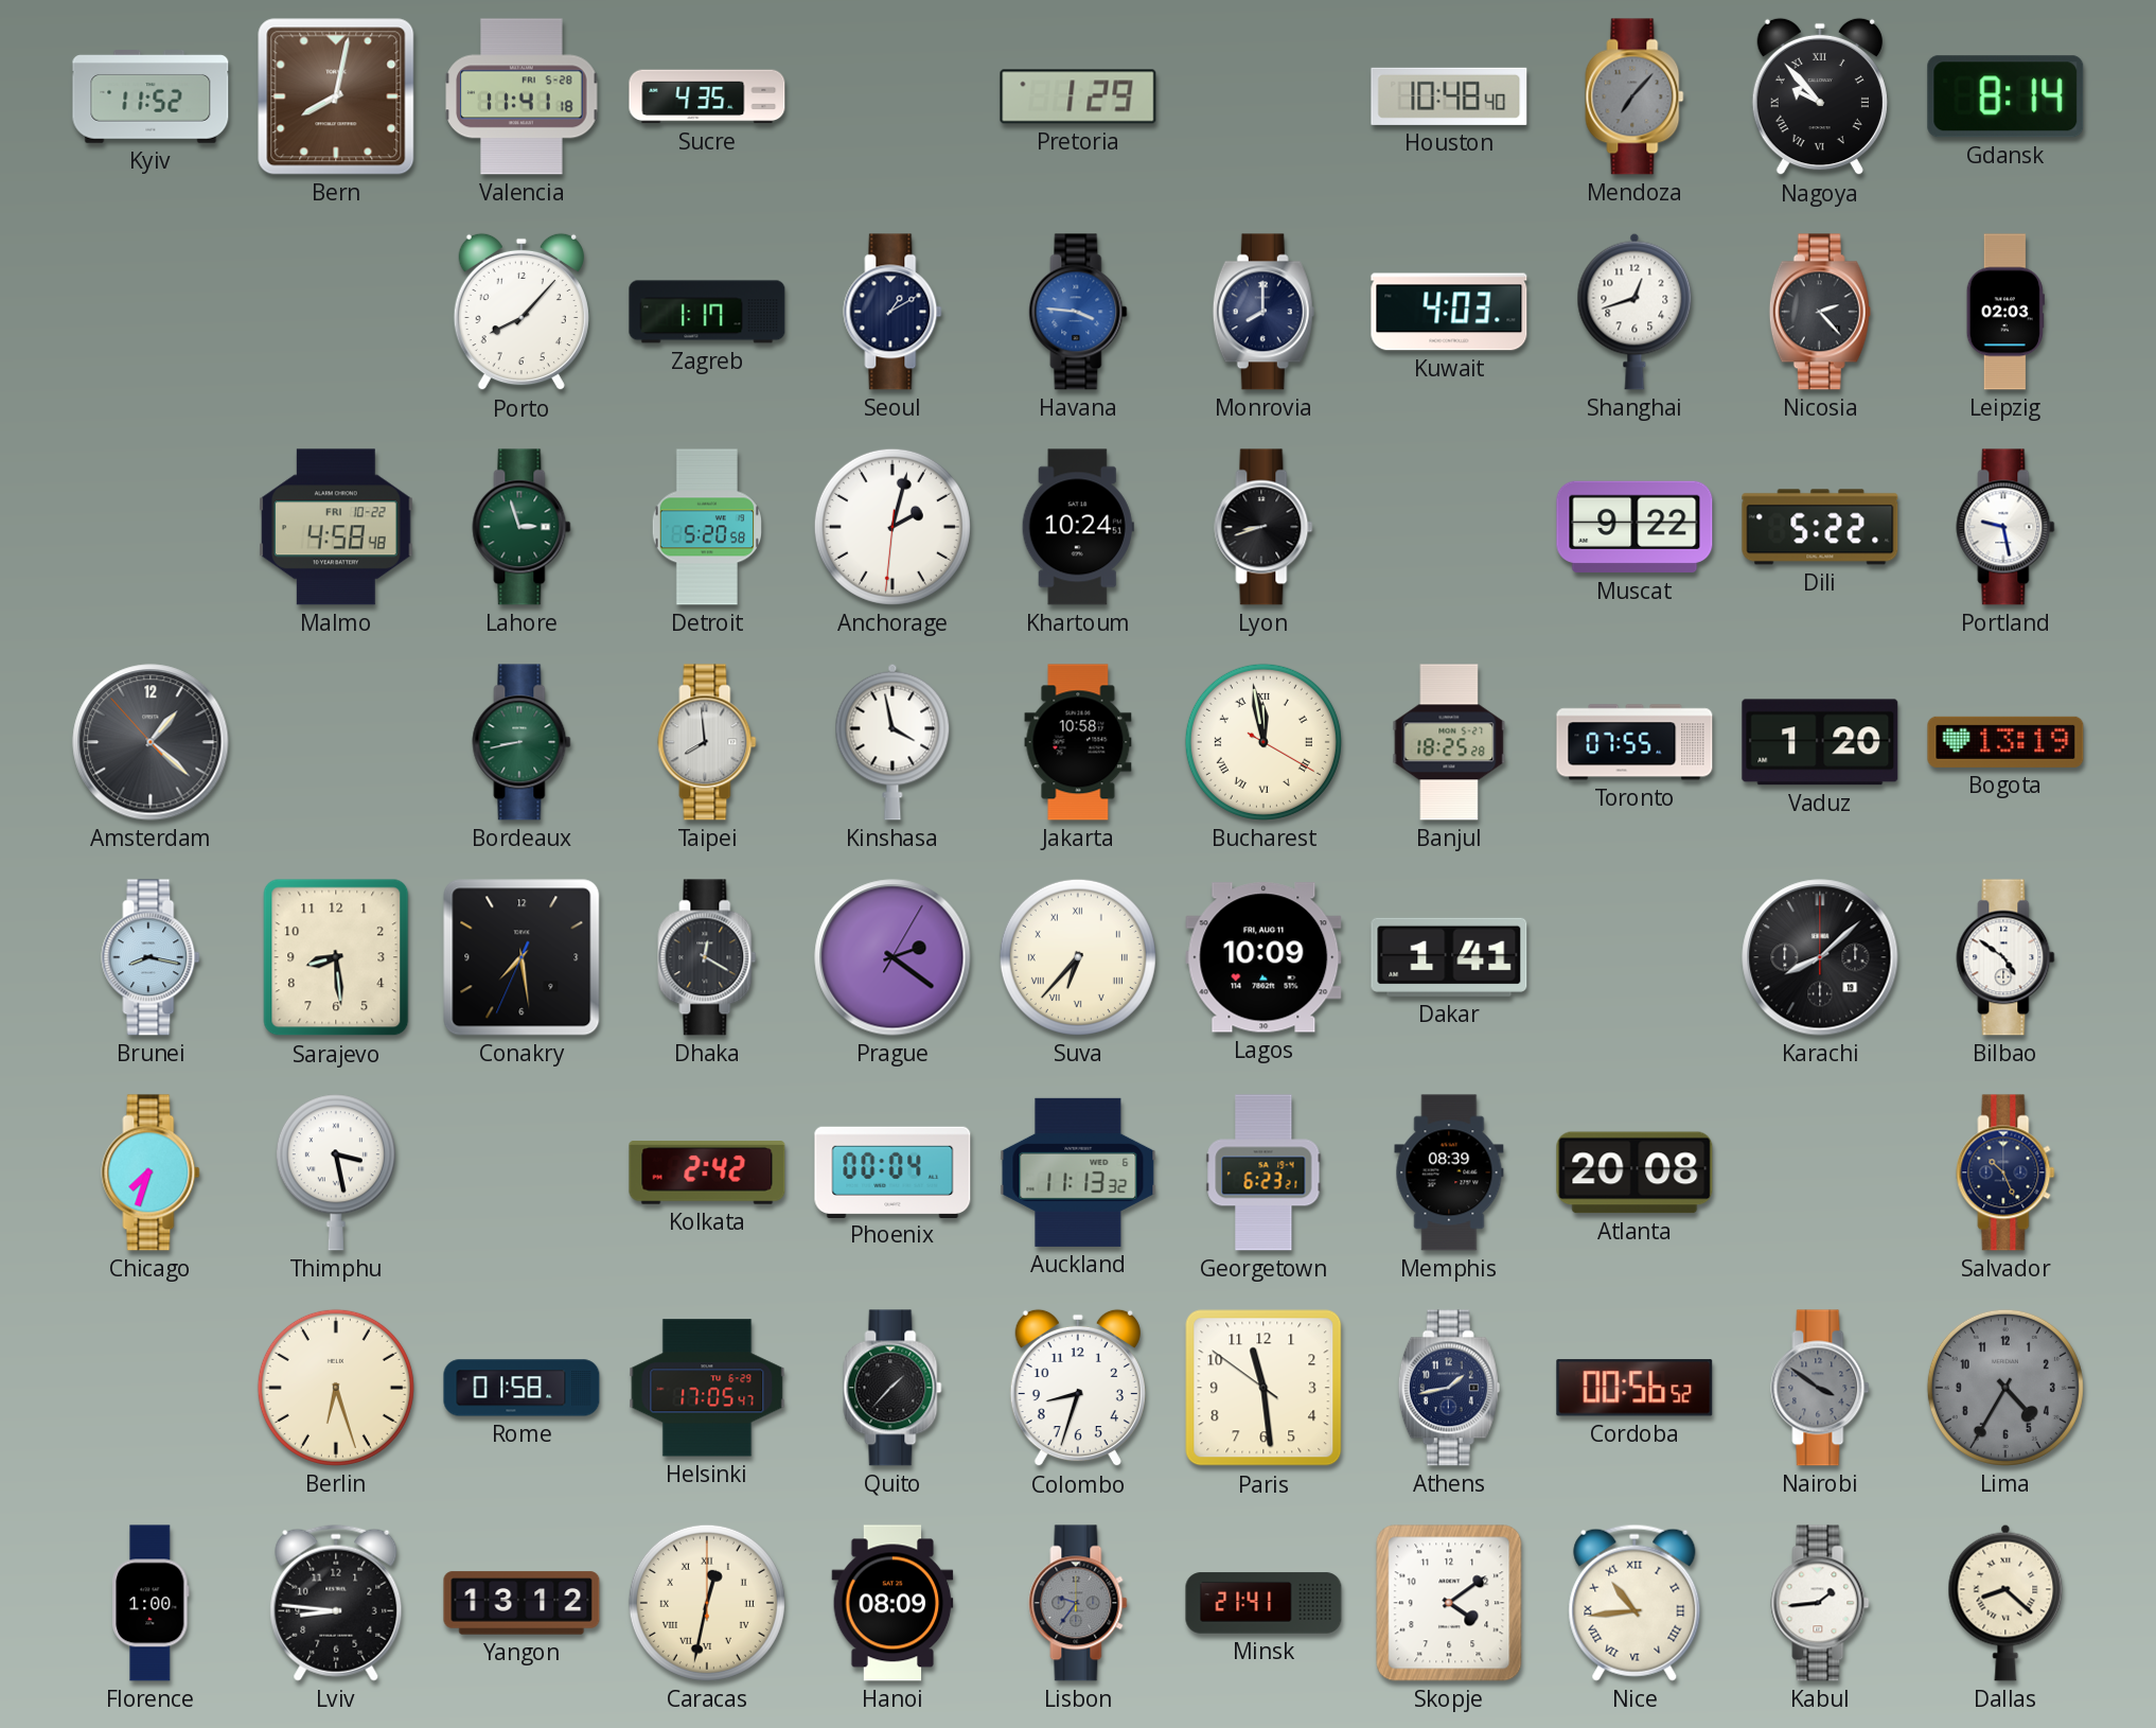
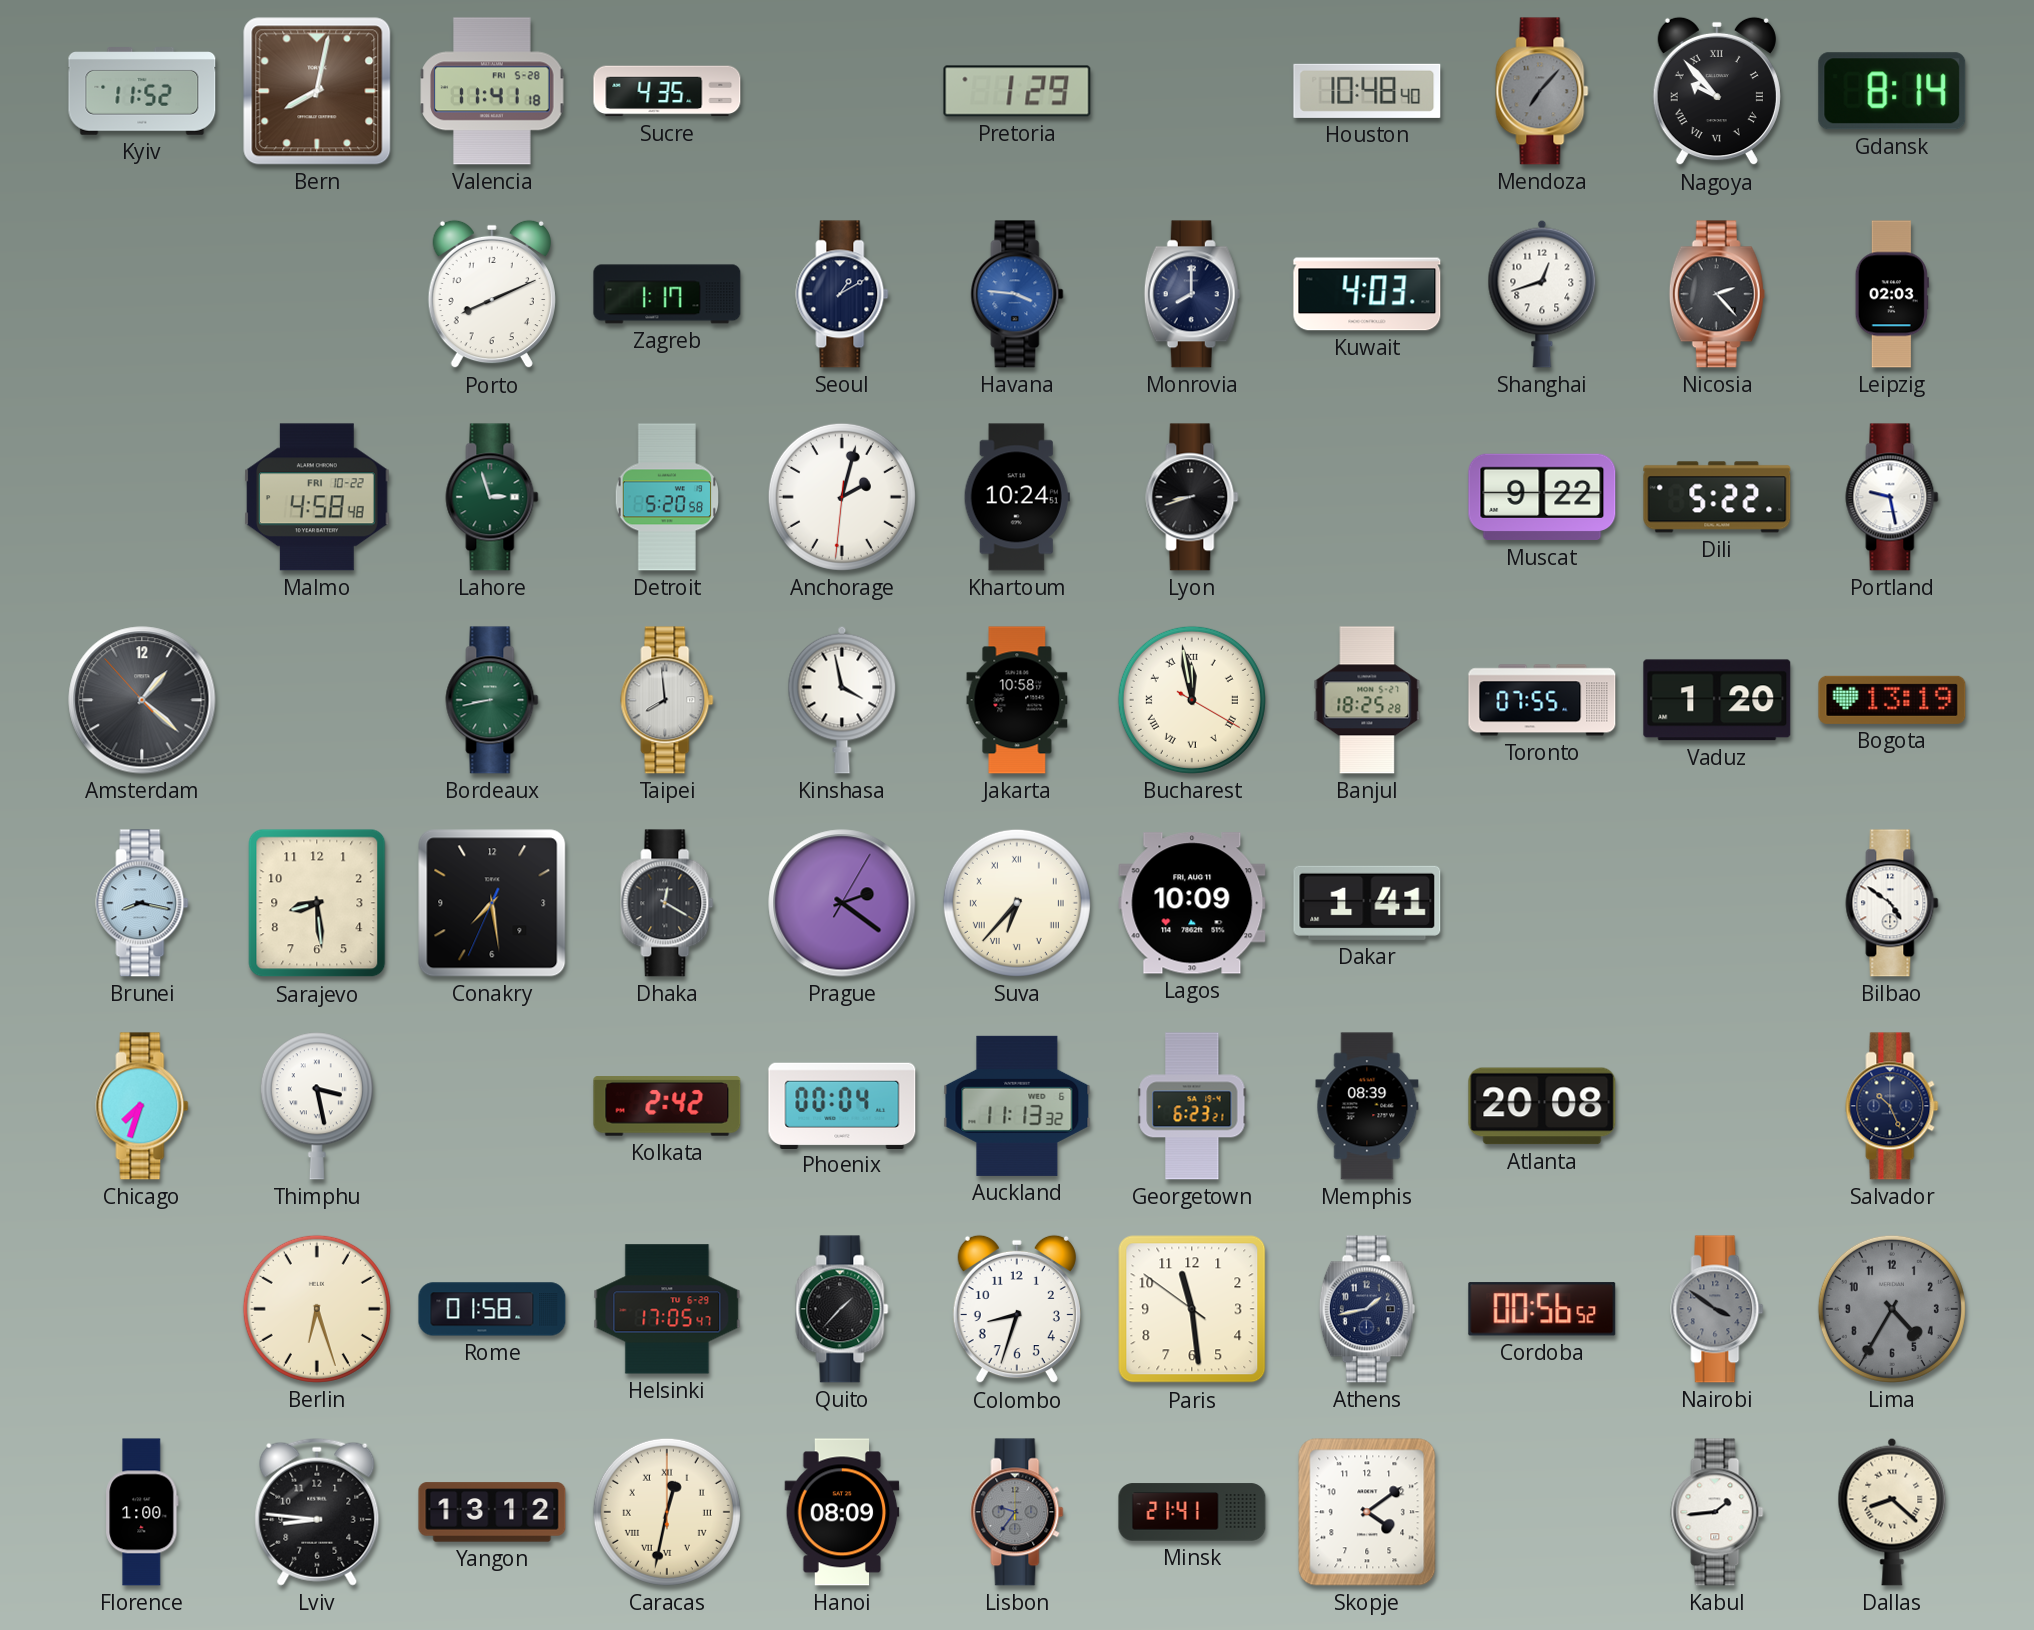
Porto: 8:07 -> 8:11
Karachi: 8:08 -> none
Nice: 10:44 -> none
